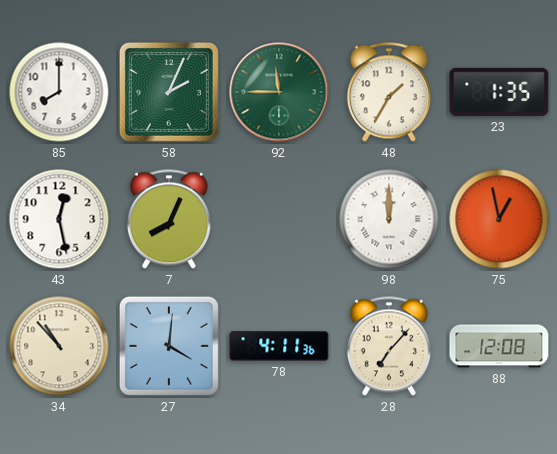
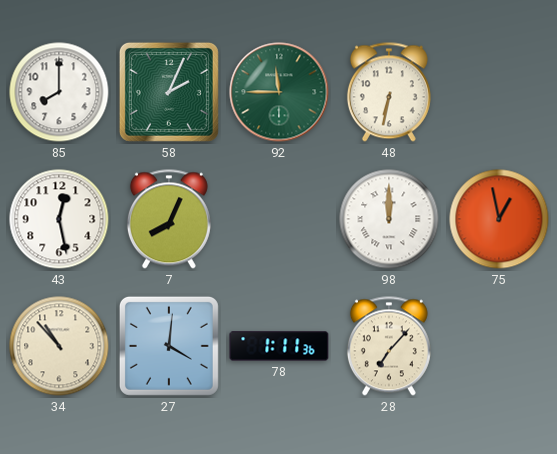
48: 1:35 -> 6:32
23: 1:35 -> none
78: 4:11 -> 1:11
88: 12:08 -> none
